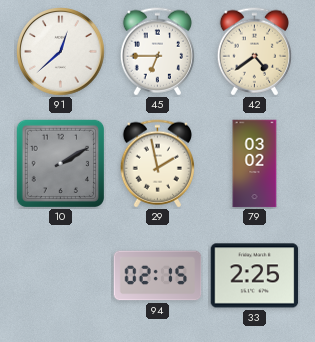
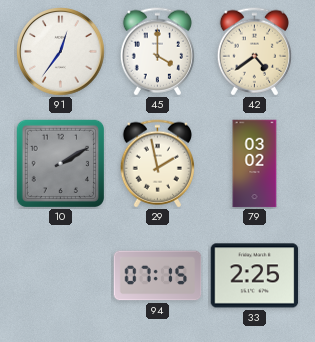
91: 12:38 -> 12:36
45: 6:45 -> 4:00
94: 02:15 -> 07:15
